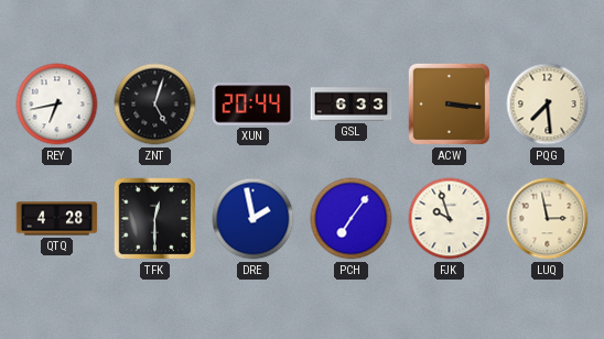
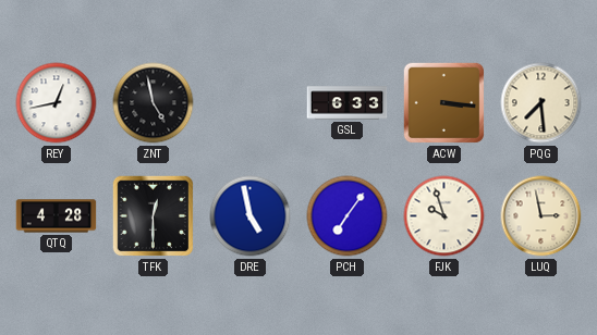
REY: 6:43 -> 12:43
ZNT: 5:03 -> 4:58
XUN: 20:44 -> none
DRE: 1:58 -> 4:58
